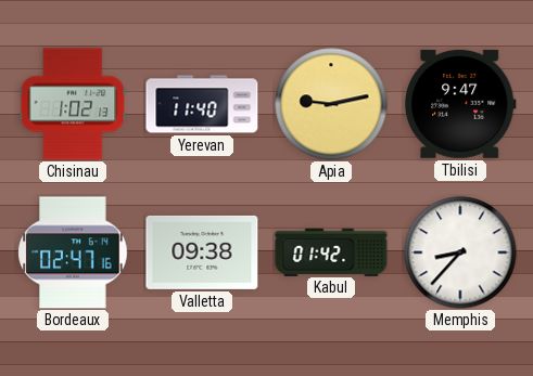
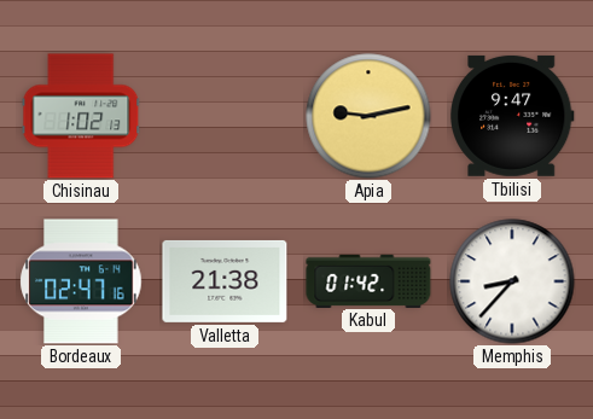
Yerevan: 11:40 -> none
Valletta: 09:38 -> 21:38
